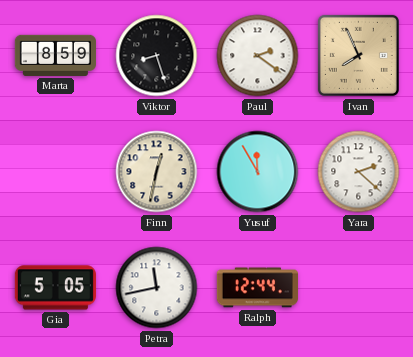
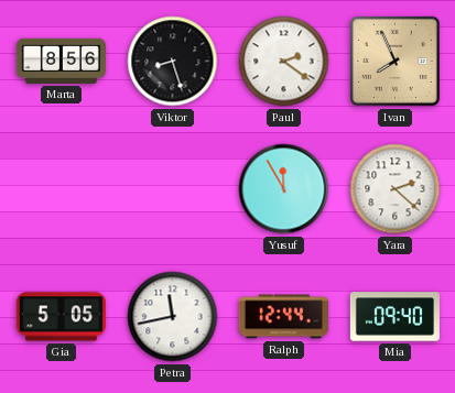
Marta: 8:59 -> 8:56
Finn: 12:32 -> none
Mia: none -> 09:40
